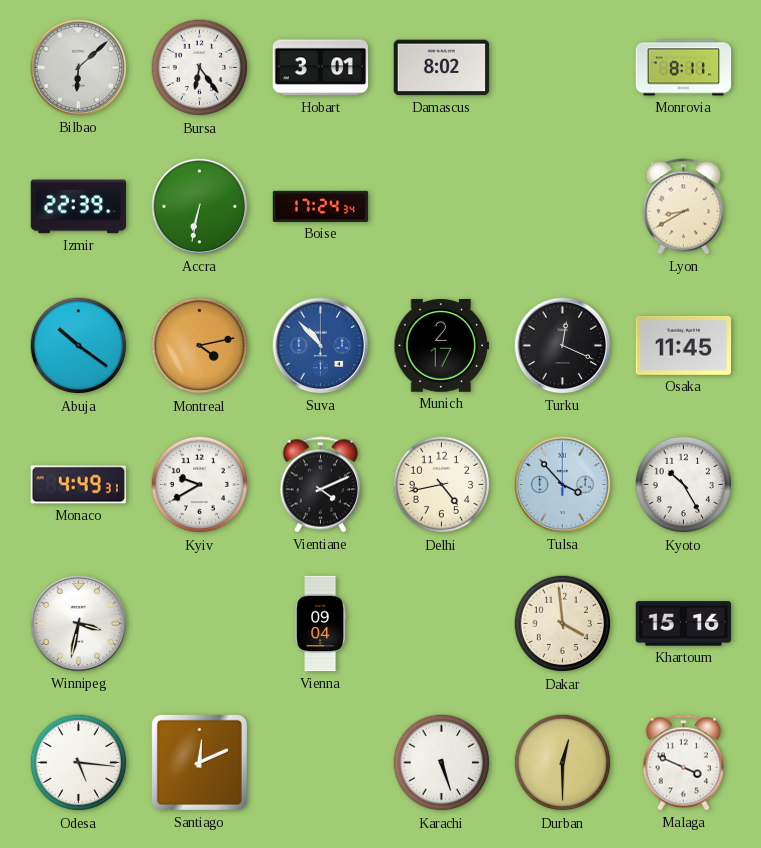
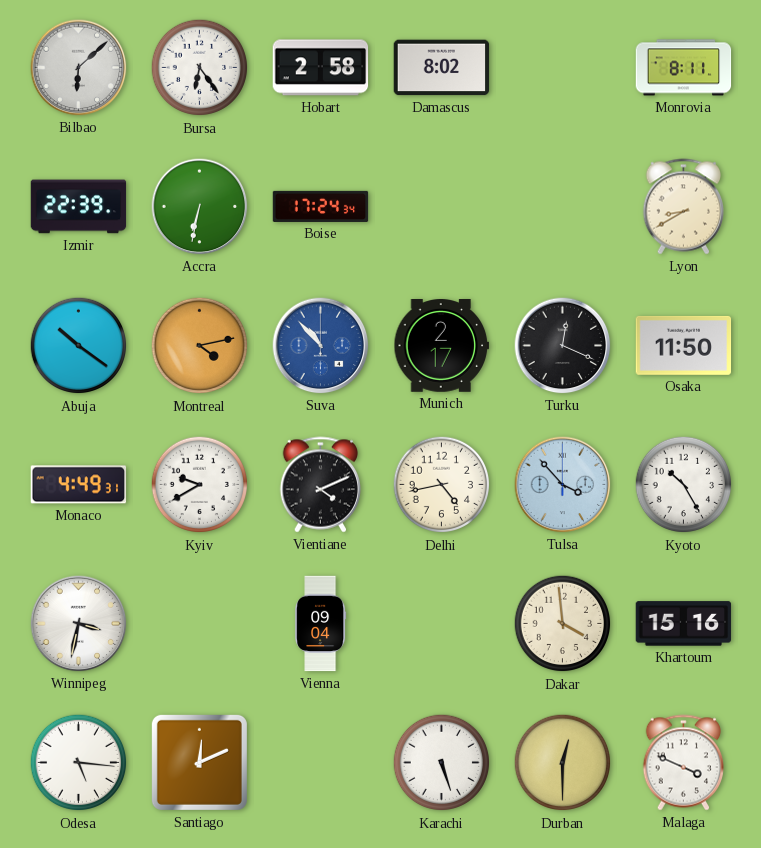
Hobart: 3:01 -> 2:58
Osaka: 11:45 -> 11:50
